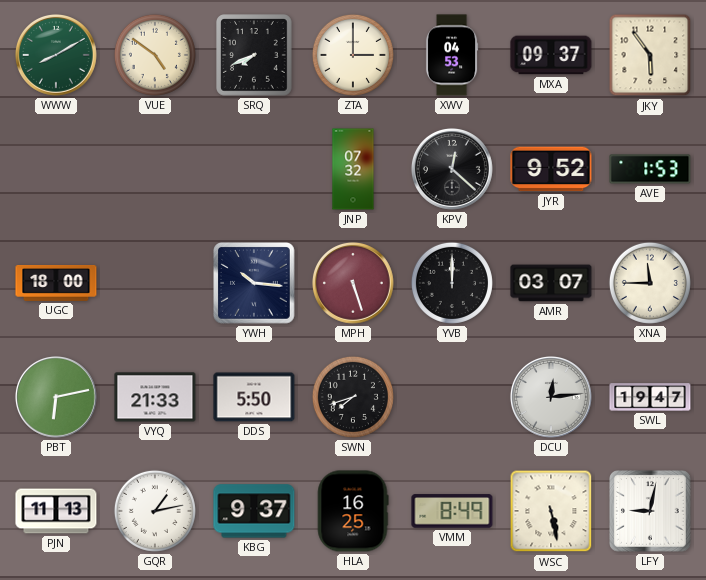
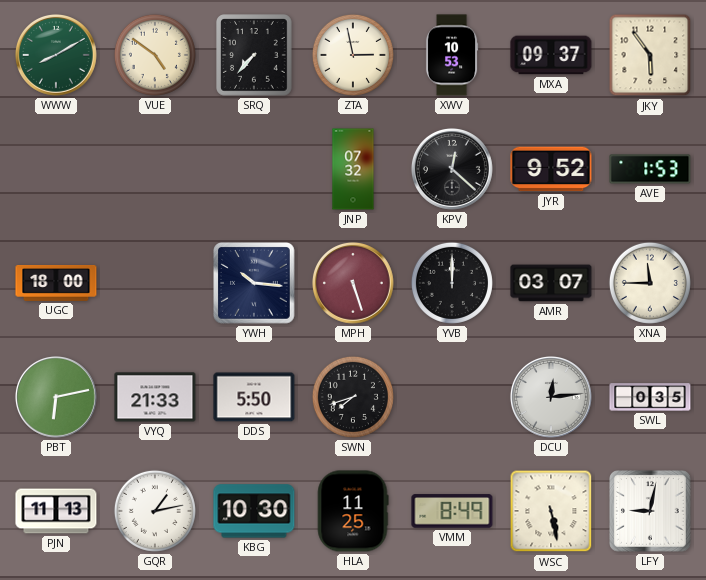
SRQ: 7:41 -> 7:37
ZTA: 3:00 -> 2:58
XWV: 04:53 -> 10:53
SWL: 19:47 -> 0:35
KBG: 9:37 -> 10:30
HLA: 16:25 -> 11:25
